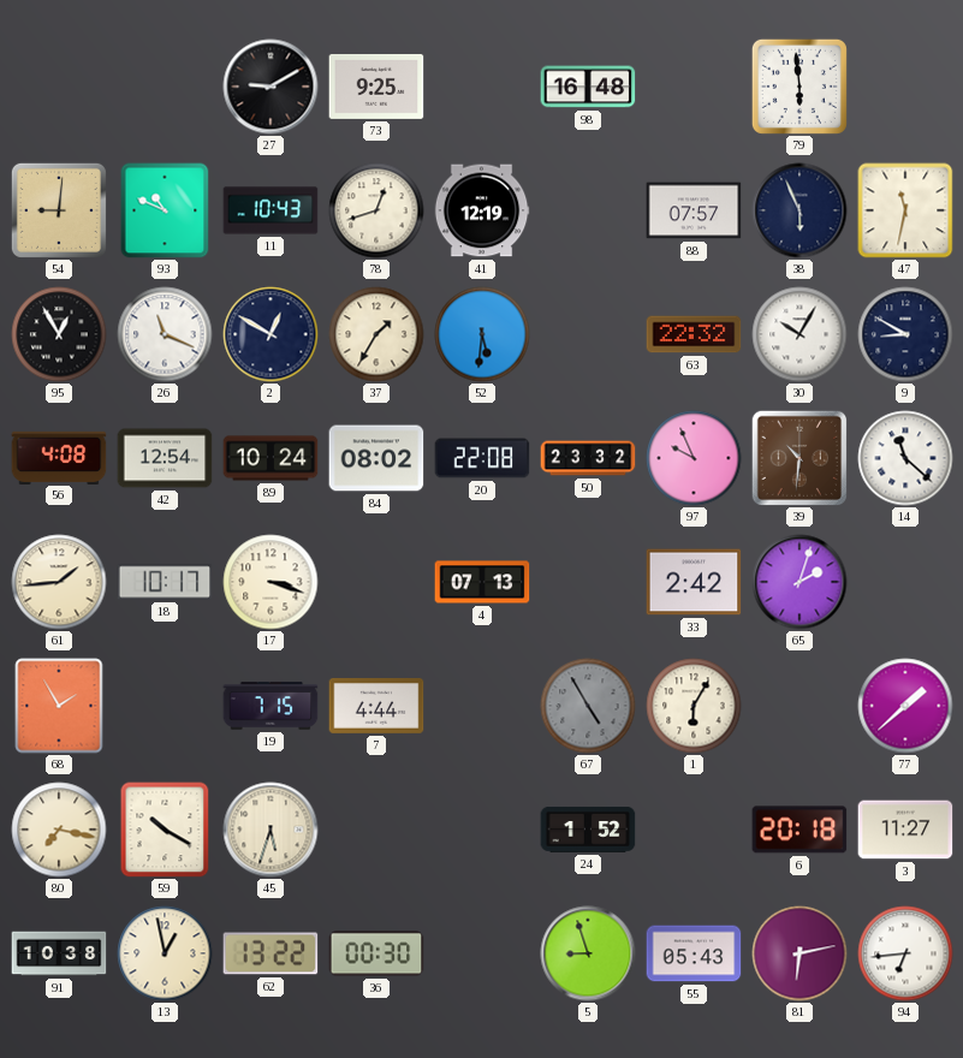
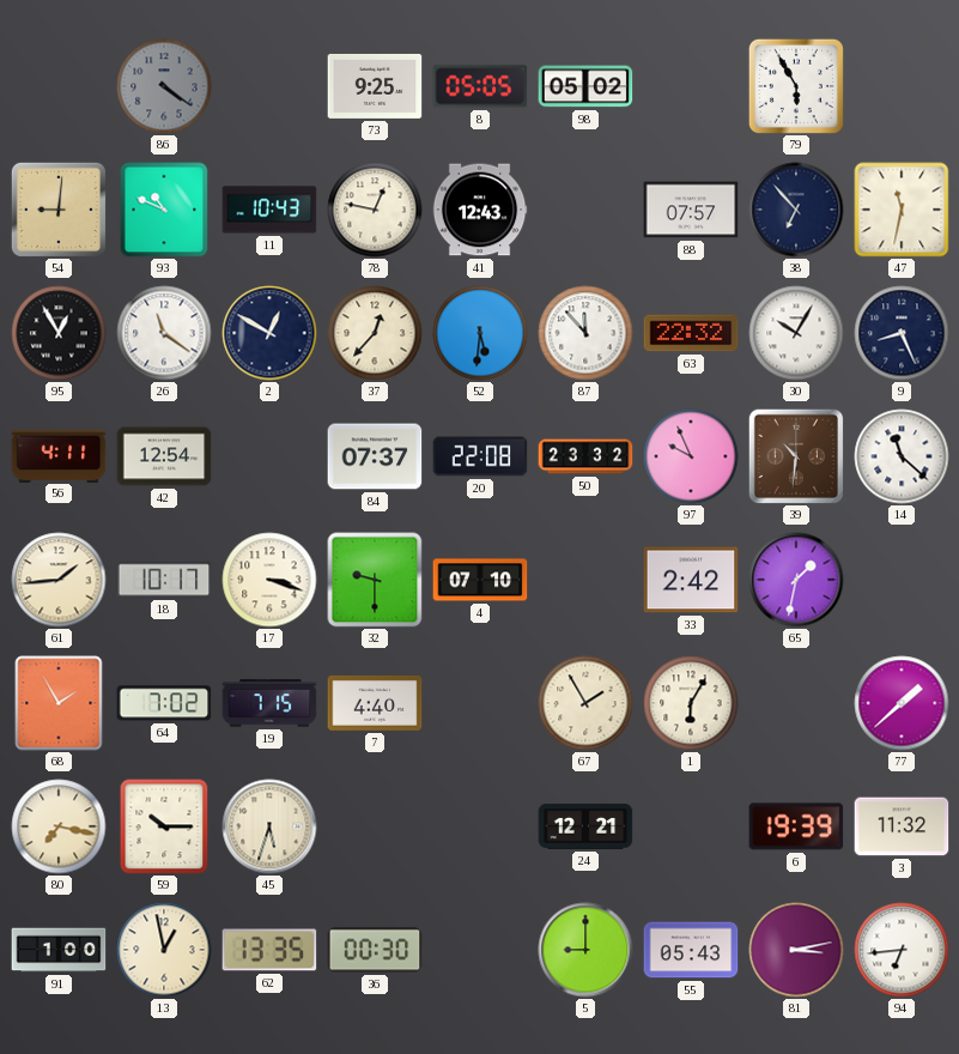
86: none -> 4:21
27: 9:10 -> none
8: none -> 05:05
98: 16:48 -> 05:02
79: 5:59 -> 5:55
78: 12:42 -> 12:47
41: 12:19 -> 12:43
38: 5:56 -> 6:53
26: 11:19 -> 11:21
37: 1:35 -> 12:37
87: none -> 11:53
9: 8:50 -> 8:26
56: 4:08 -> 4:11
89: 10:24 -> none
84: 08:02 -> 07:37
32: none -> 9:30
4: 07:13 -> 07:10
65: 2:03 -> 1:32
64: none -> 7:02
7: 4:44 -> 4:40
67: 4:55 -> 1:55
67 dial: grey -> cream
59: 10:20 -> 10:15
24: 1:52 -> 12:21
6: 20:18 -> 19:39
3: 11:27 -> 11:32
91: 10:38 -> 1:00
62: 13:22 -> 13:35
5: 8:57 -> 9:00
81: 6:13 -> 3:13
